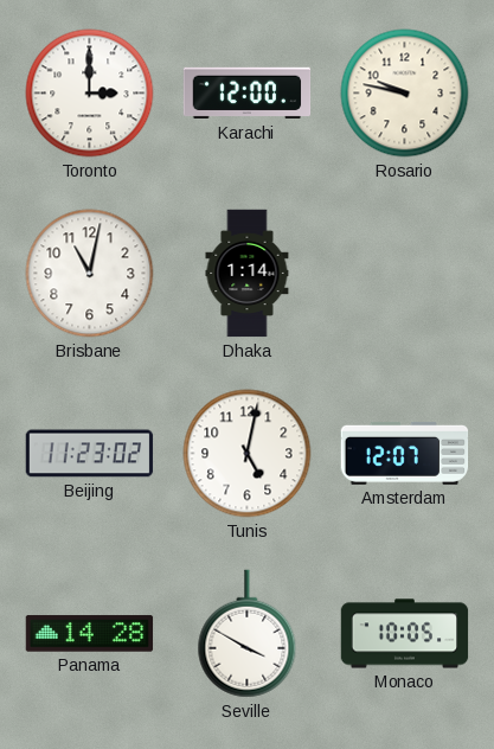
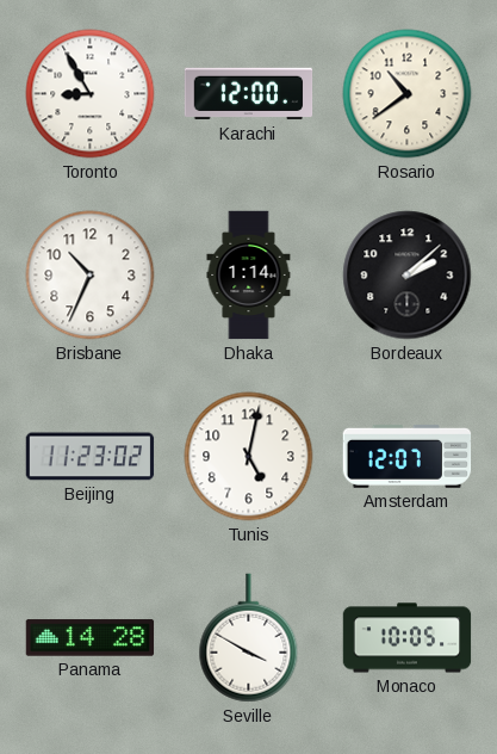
Toronto: 3:00 -> 8:55
Rosario: 9:47 -> 10:39
Brisbane: 11:02 -> 10:34
Bordeaux: none -> 2:08
